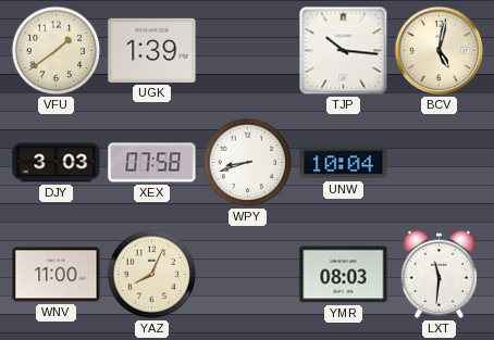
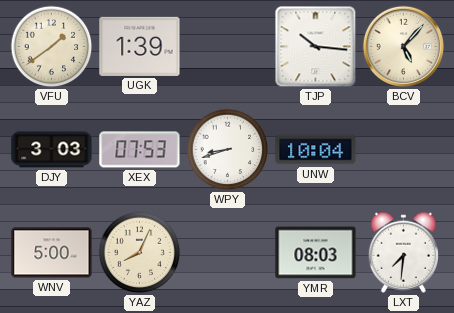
BCV: 5:02 -> 5:07
XEX: 07:58 -> 07:53
WNV: 11:00 -> 5:00
LXT: 11:31 -> 7:31
